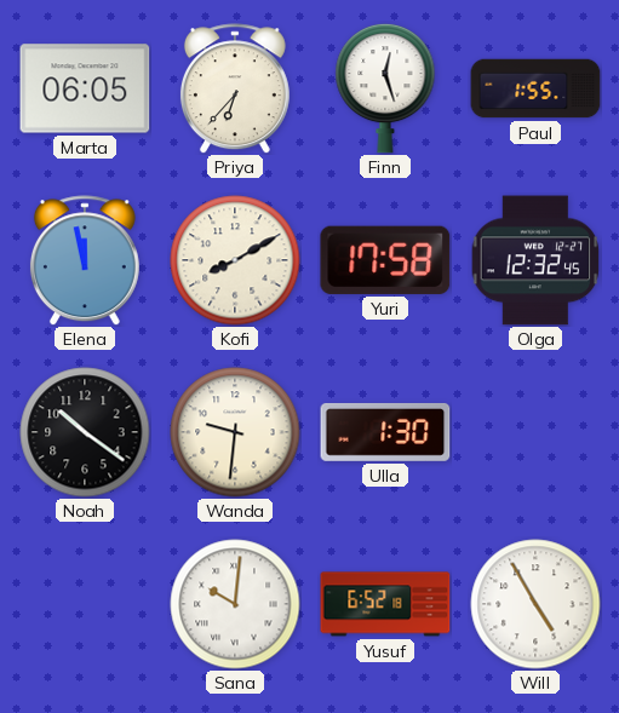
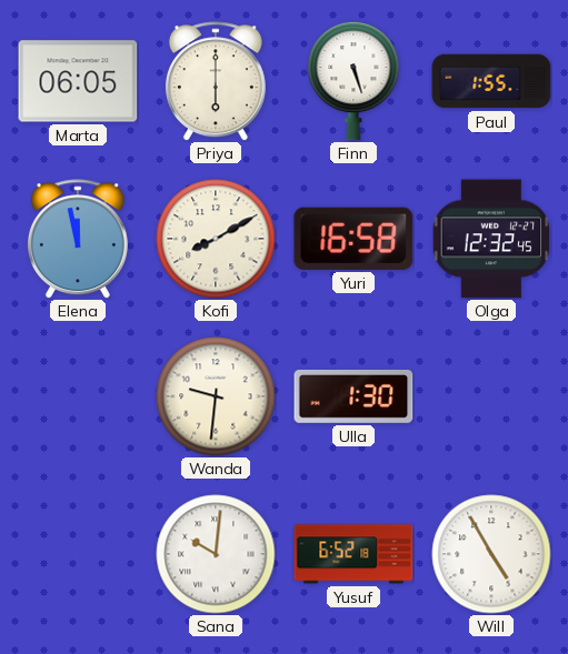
Priya: 6:37 -> 6:00
Finn: 12:27 -> 5:27
Yuri: 17:58 -> 16:58
Noah: 10:21 -> none
